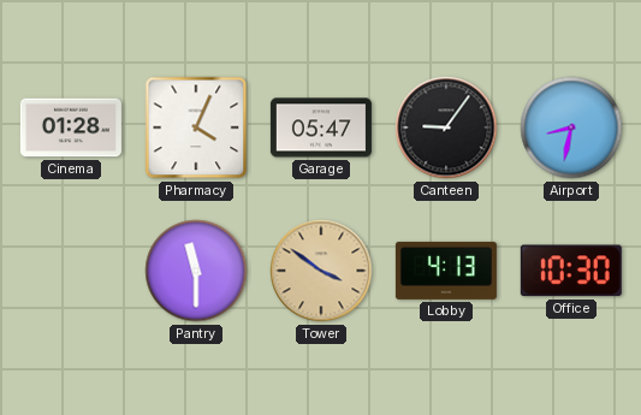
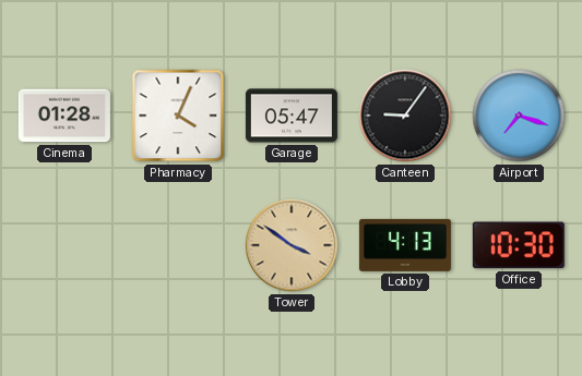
Airport: 8:32 -> 7:18
Pantry: 11:30 -> none
